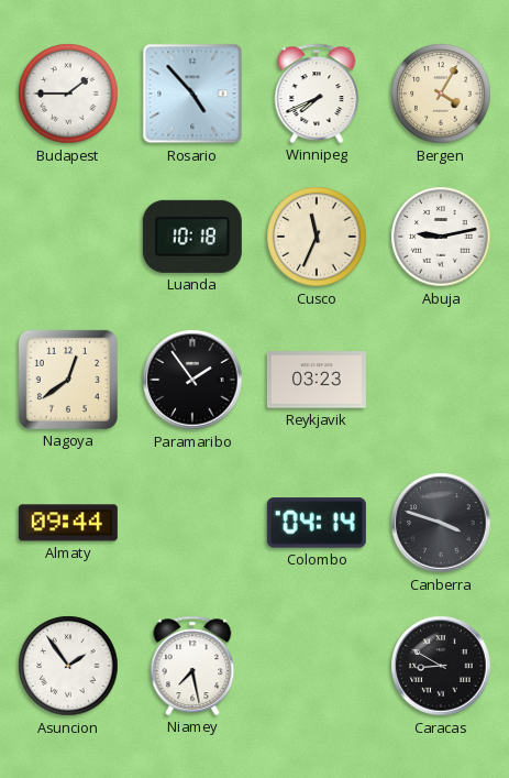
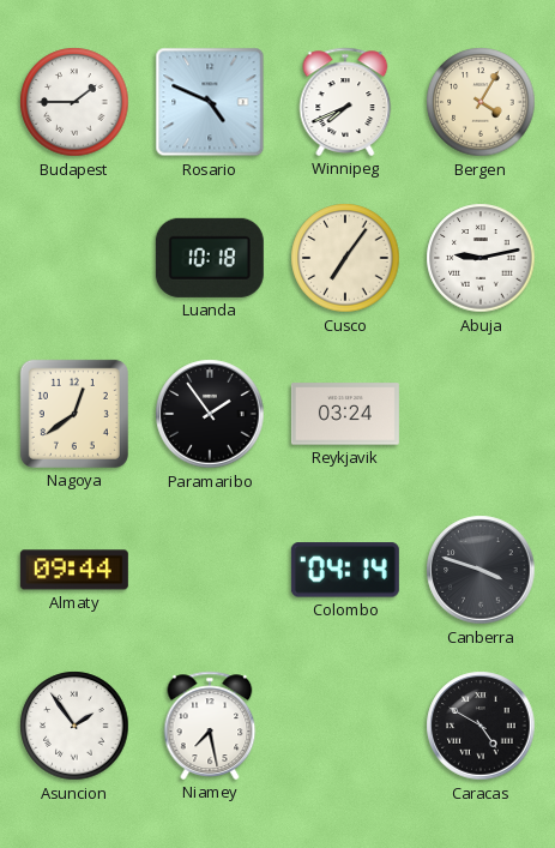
Rosario: 4:53 -> 4:49
Cusco: 11:34 -> 7:06
Reykjavik: 03:23 -> 03:24
Caracas: 8:50 -> 4:50
